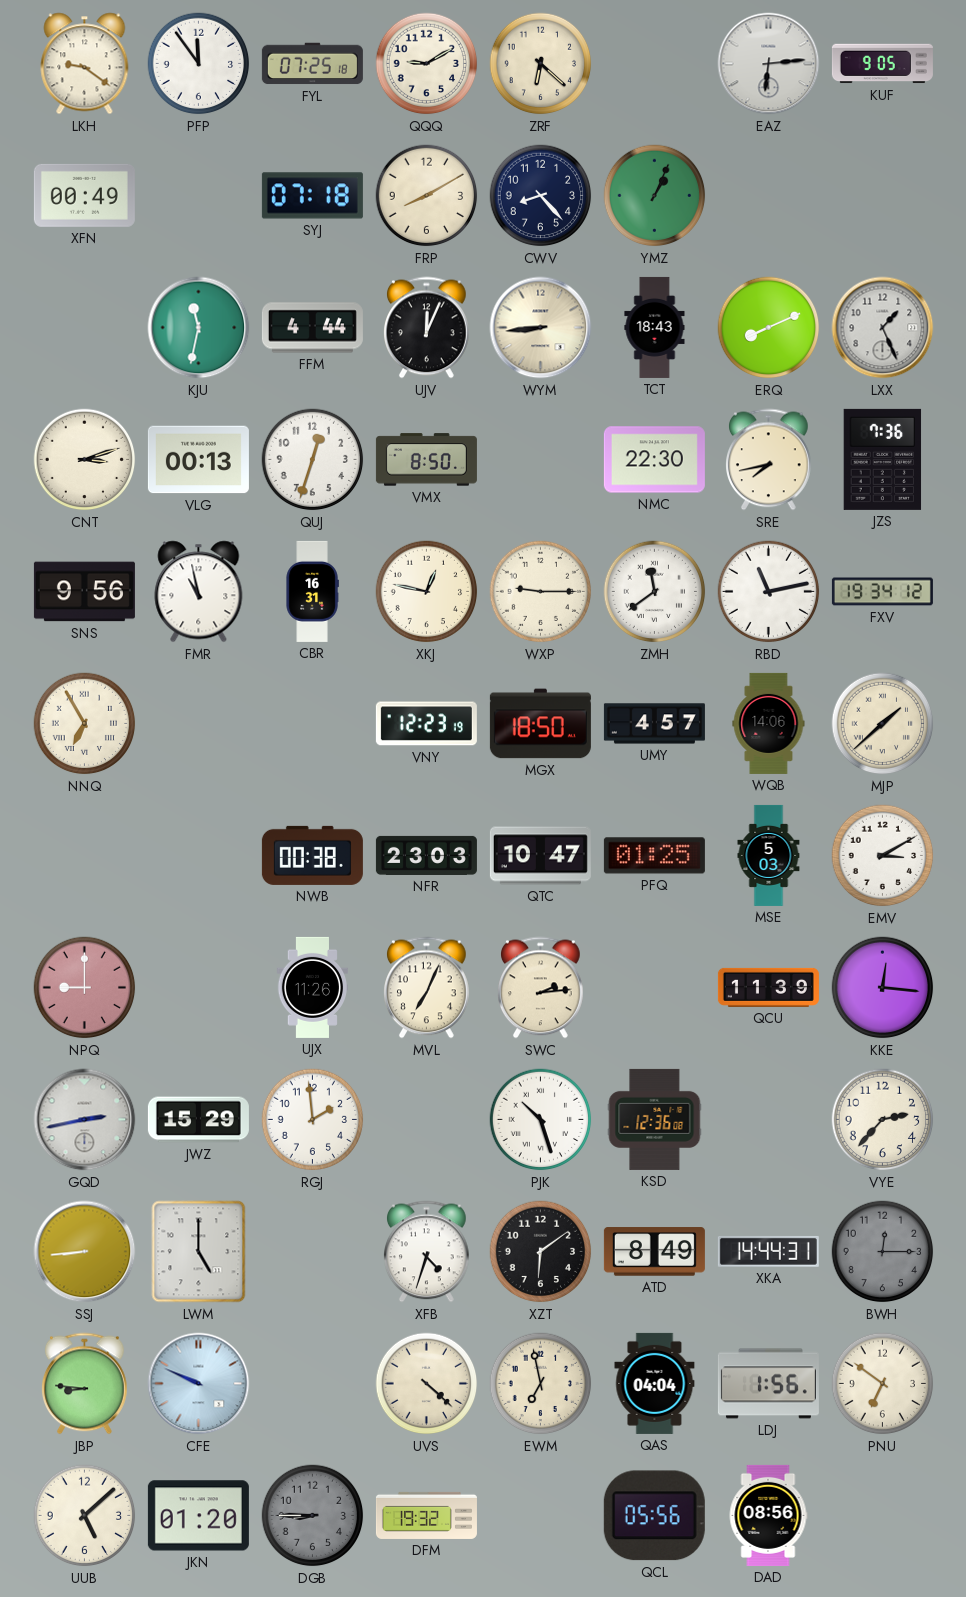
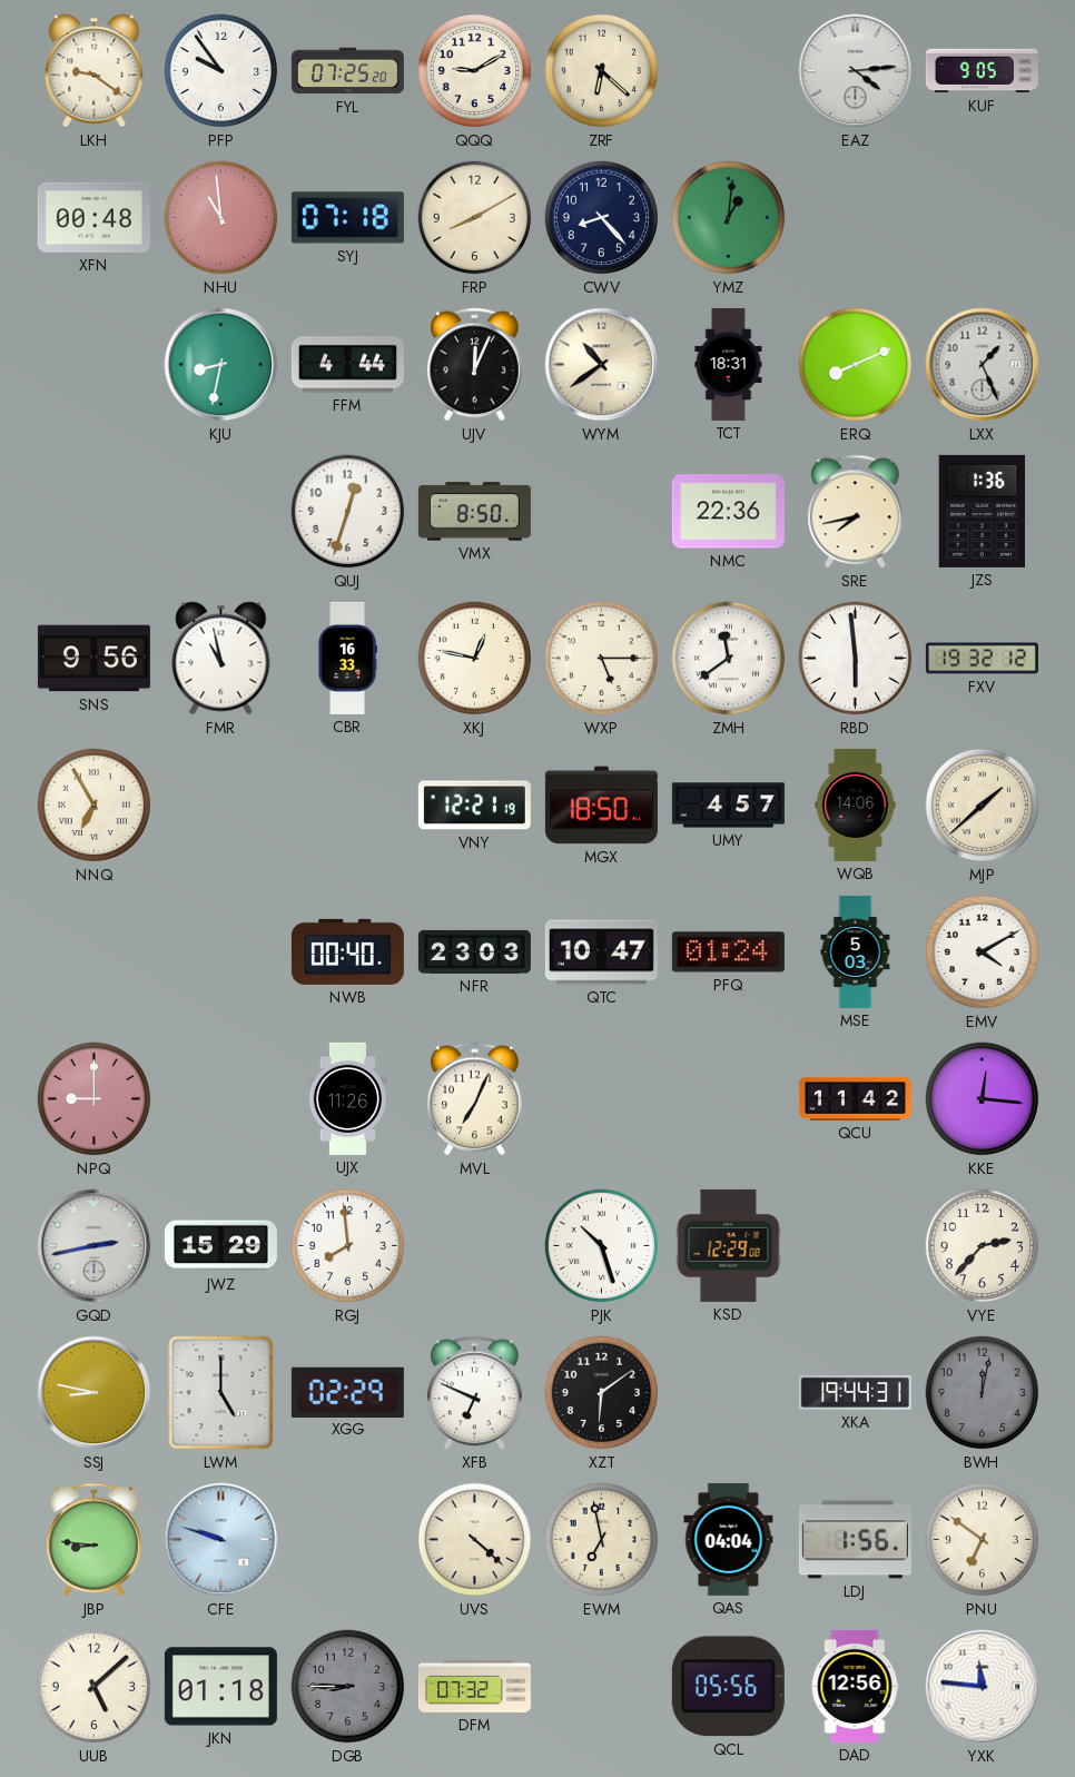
PFP: 11:54 -> 9:54
FYL: 07:25:18 -> 07:25:20
EAZ: 6:14 -> 4:14
XFN: 00:49 -> 00:48
NHU: none -> 10:59
YMZ: 1:04 -> 1:01
KJU: 11:32 -> 8:32
WYM: 8:44 -> 10:39
TCT: 18:43 -> 18:31
CNT: 3:12 -> none
VLG: 00:13 -> none
NMC: 22:30 -> 22:36
JZS: 7:36 -> 1:36
CBR: 16:31 -> 16:33
WXP: 9:15 -> 5:15
RBD: 11:13 -> 5:59
FXV: 19:34 -> 19:32
VNY: 12:23 -> 12:21
NWB: 00:38 -> 00:40
PFQ: 01:25 -> 01:24
EMV: 3:10 -> 4:10
SWC: 2:14 -> none
QCU: 11:39 -> 11:42
RGJ: 1:59 -> 7:59
KSD: 12:36 -> 12:29
SSJ: 8:44 -> 8:47
XGG: none -> 02:29
XFB: 4:33 -> 6:49
ATD: 8:49 -> none
XKA: 14:44 -> 19:44
BWH: 12:15 -> 12:02
CFE: 9:49 -> 9:48
JKN: 01:20 -> 01:18
DFM: 19:32 -> 07:32
DAD: 08:56 -> 12:56
YXK: none -> 11:46
